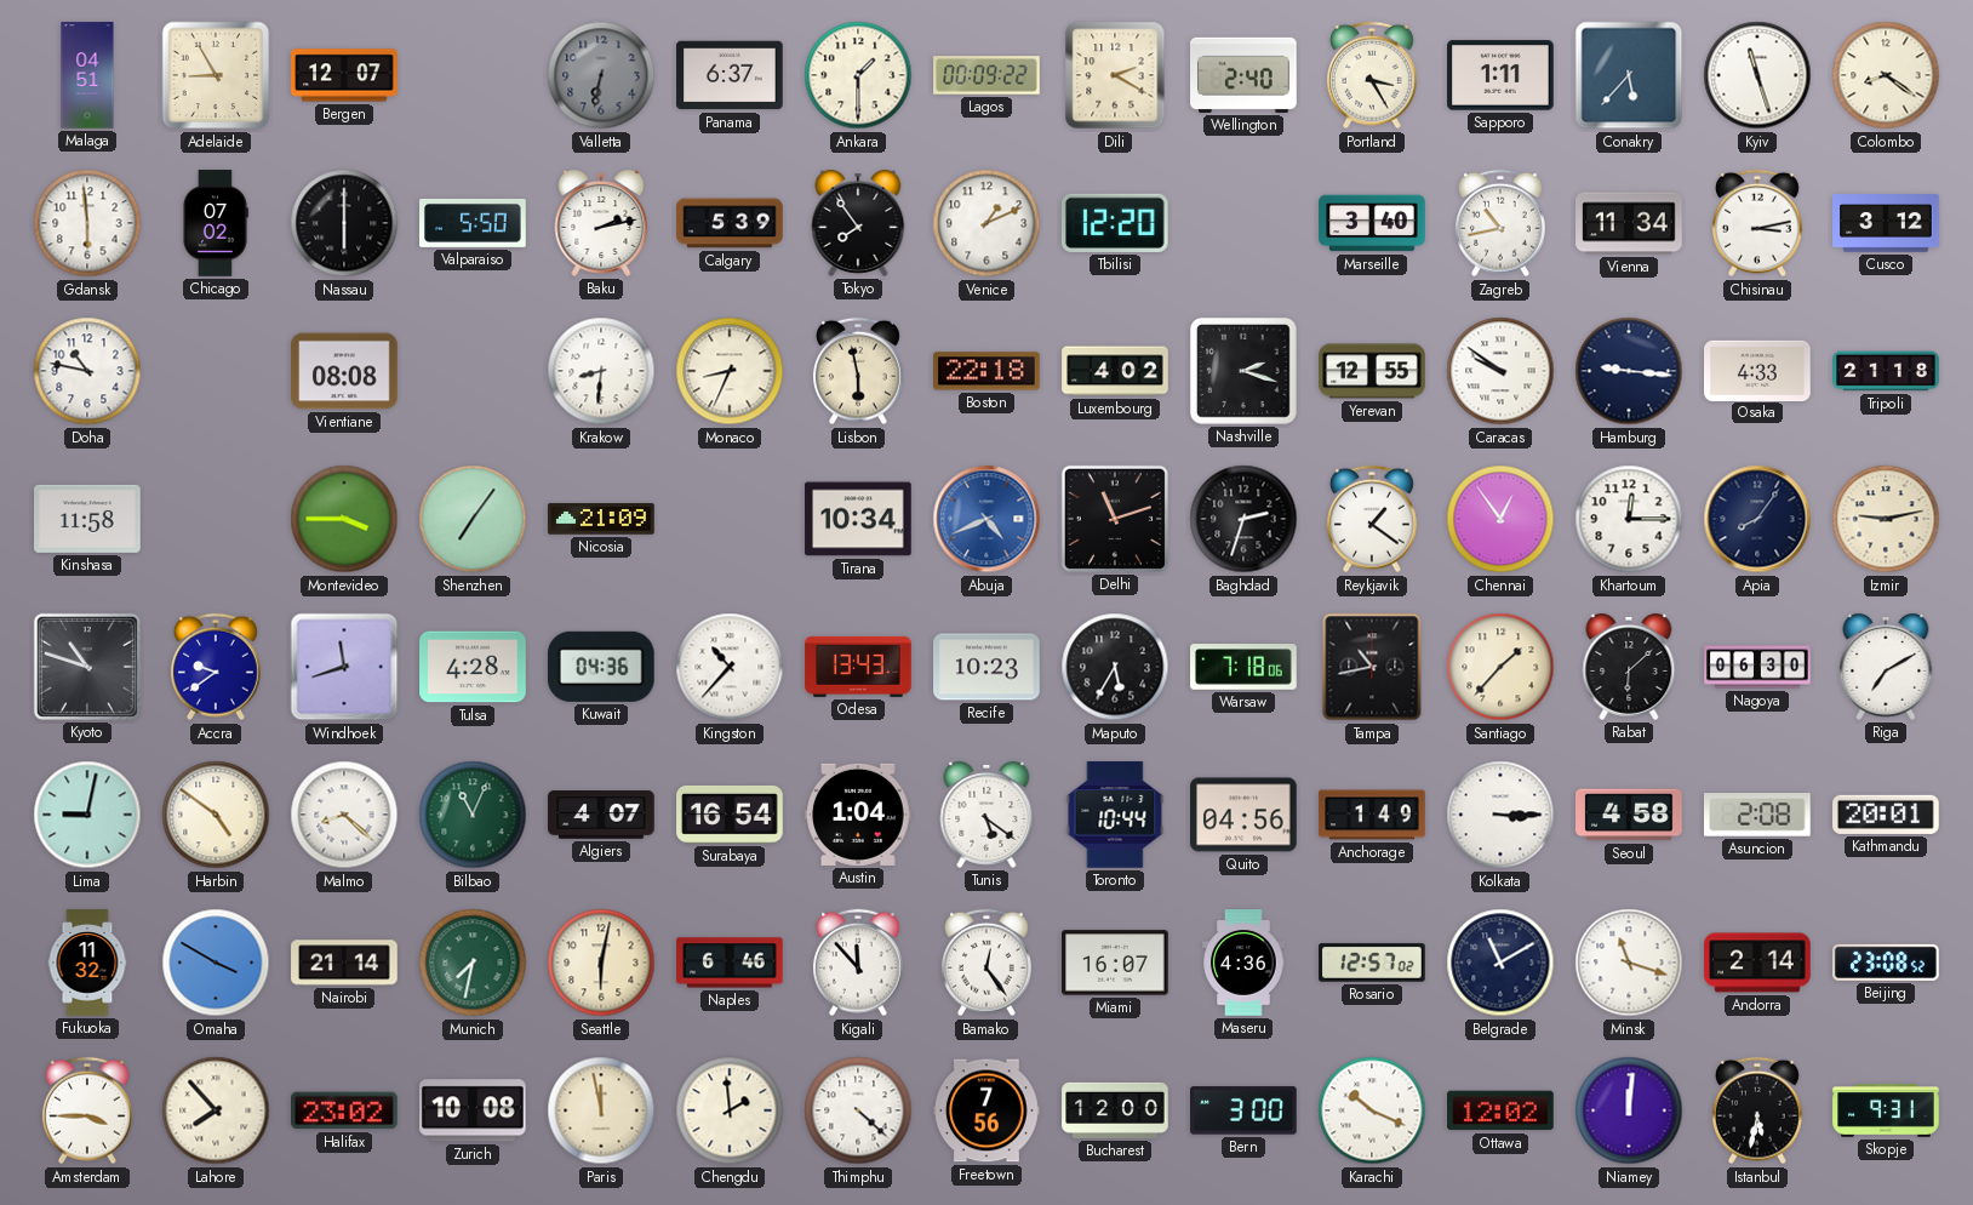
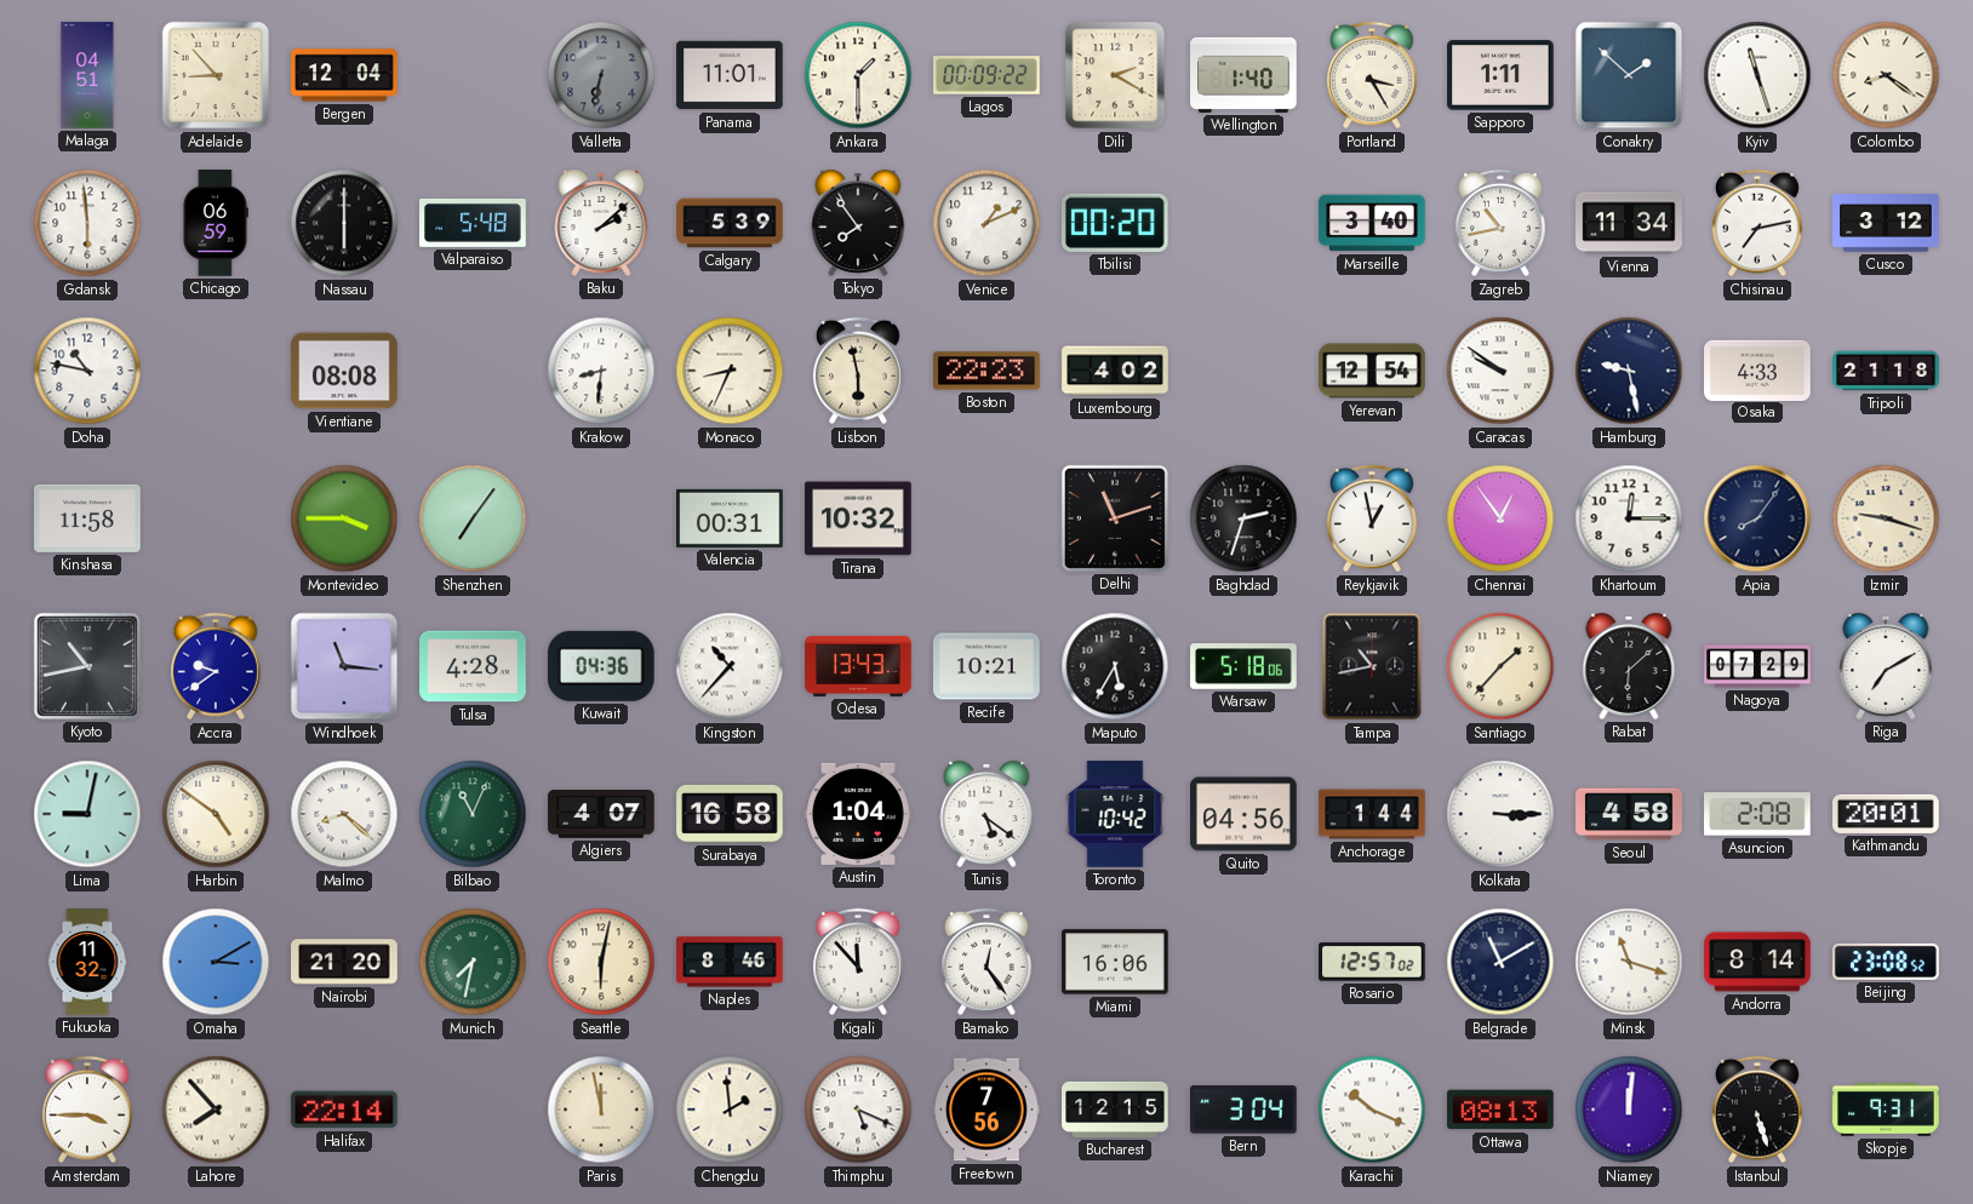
Adelaide: 8:55 -> 8:53
Bergen: 12:07 -> 12:04
Panama: 6:37 -> 11:01
Wellington: 2:40 -> 1:40
Conakry: 5:37 -> 1:52
Chicago: 07:02 -> 06:59
Valparaiso: 5:50 -> 5:48
Baku: 2:13 -> 2:08
Tbilisi: 12:20 -> 00:20
Chisinau: 3:13 -> 7:13
Boston: 22:18 -> 22:23
Nashville: 2:18 -> none
Yerevan: 12:55 -> 12:54
Hamburg: 9:16 -> 9:28
Nicosia: 21:09 -> none
Valencia: none -> 00:31
Tirana: 10:34 -> 10:32
Abuja: 4:41 -> none
Reykjavik: 1:21 -> 12:58
Izmir: 9:13 -> 9:18
Kyoto: 10:48 -> 10:43
Windhoek: 11:42 -> 11:16
Recife: 10:23 -> 10:21
Warsaw: 7:18 -> 5:18
Nagoya: 06:30 -> 07:29
Surabaya: 16:54 -> 16:58
Toronto: 10:44 -> 10:42
Anchorage: 1:49 -> 1:44
Omaha: 3:50 -> 3:10
Nairobi: 21:14 -> 21:20
Naples: 6:46 -> 8:46
Miami: 16:07 -> 16:06
Maseru: 4:36 -> none
Andorra: 2:14 -> 8:14
Halifax: 23:02 -> 22:14
Zurich: 10:08 -> none
Thimphu: 4:22 -> 5:19
Bucharest: 12:00 -> 12:15
Bern: 3:00 -> 3:04
Ottawa: 12:02 -> 08:13
Istanbul: 5:32 -> 5:27
